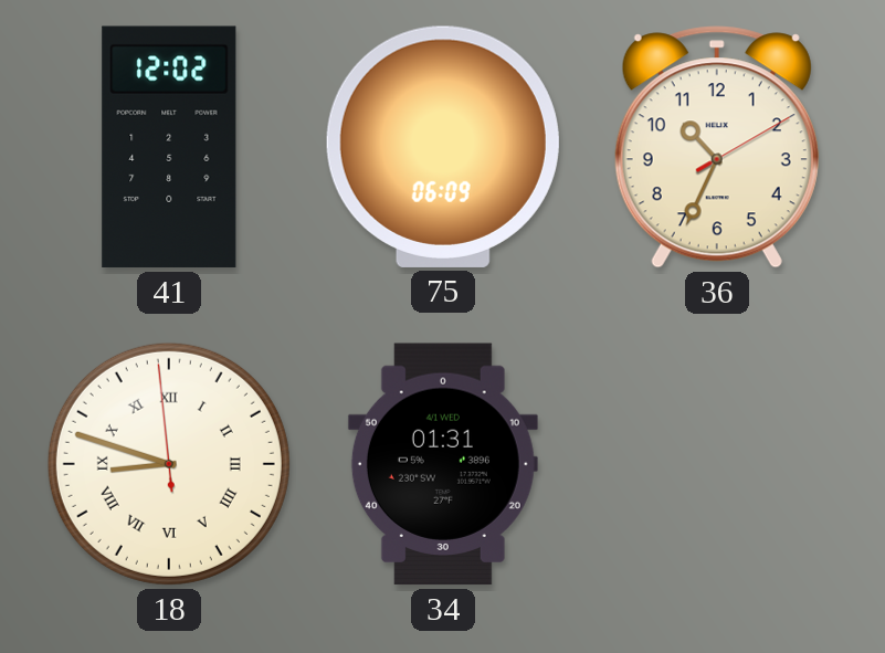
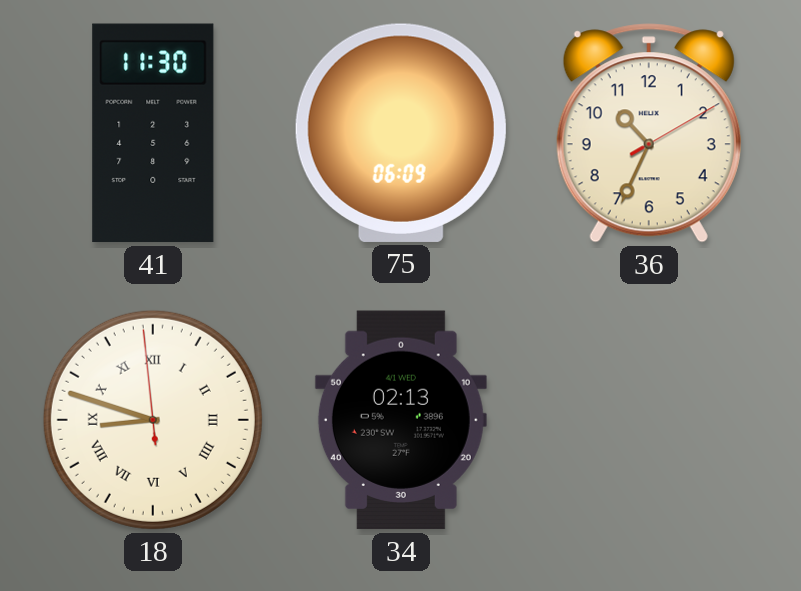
41: 12:02 -> 11:30
34: 01:31 -> 02:13
